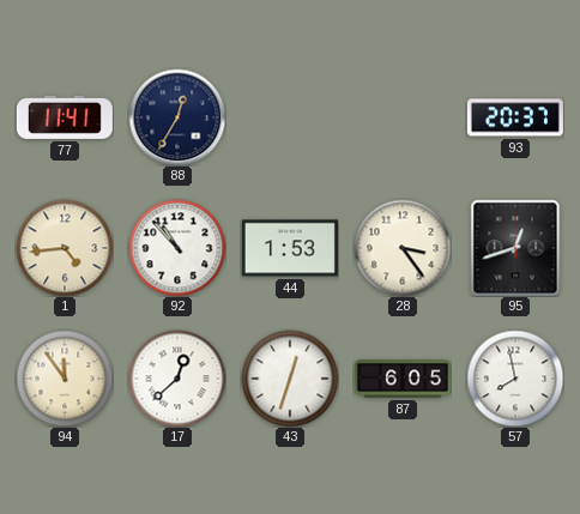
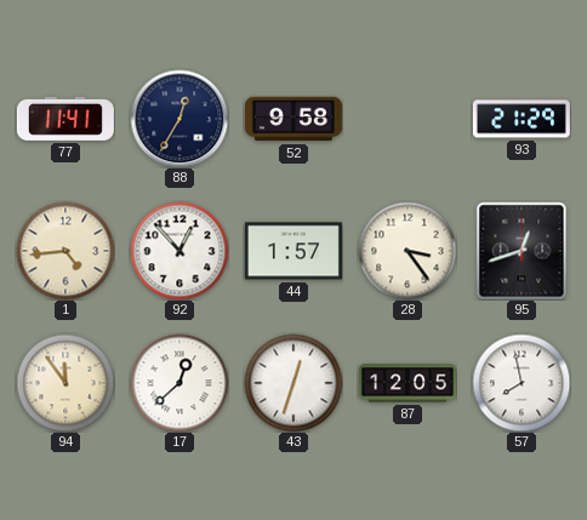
52: none -> 9:58
93: 20:37 -> 21:29
92: 10:53 -> 12:53
44: 1:53 -> 1:57
87: 6:05 -> 12:05
